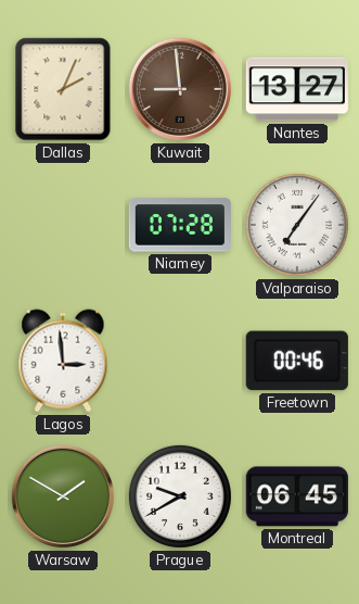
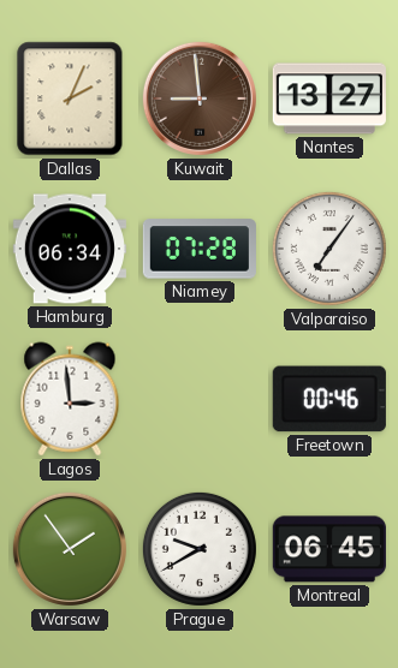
Hamburg: none -> 06:34
Warsaw: 1:50 -> 1:54
